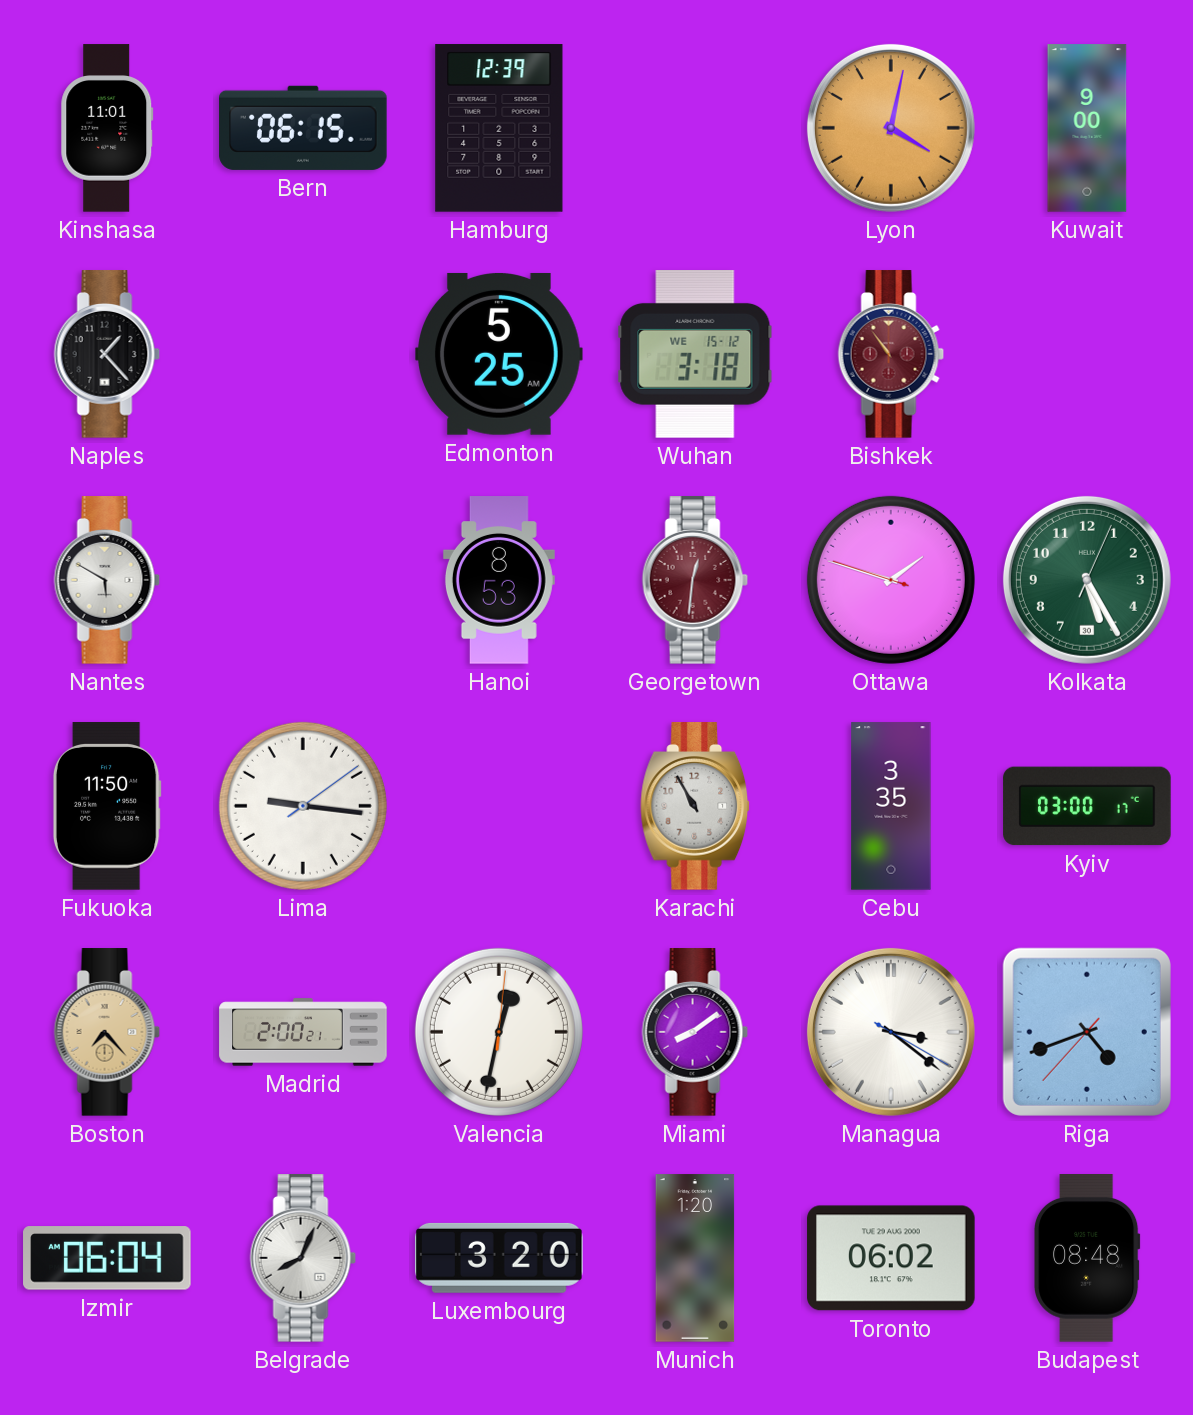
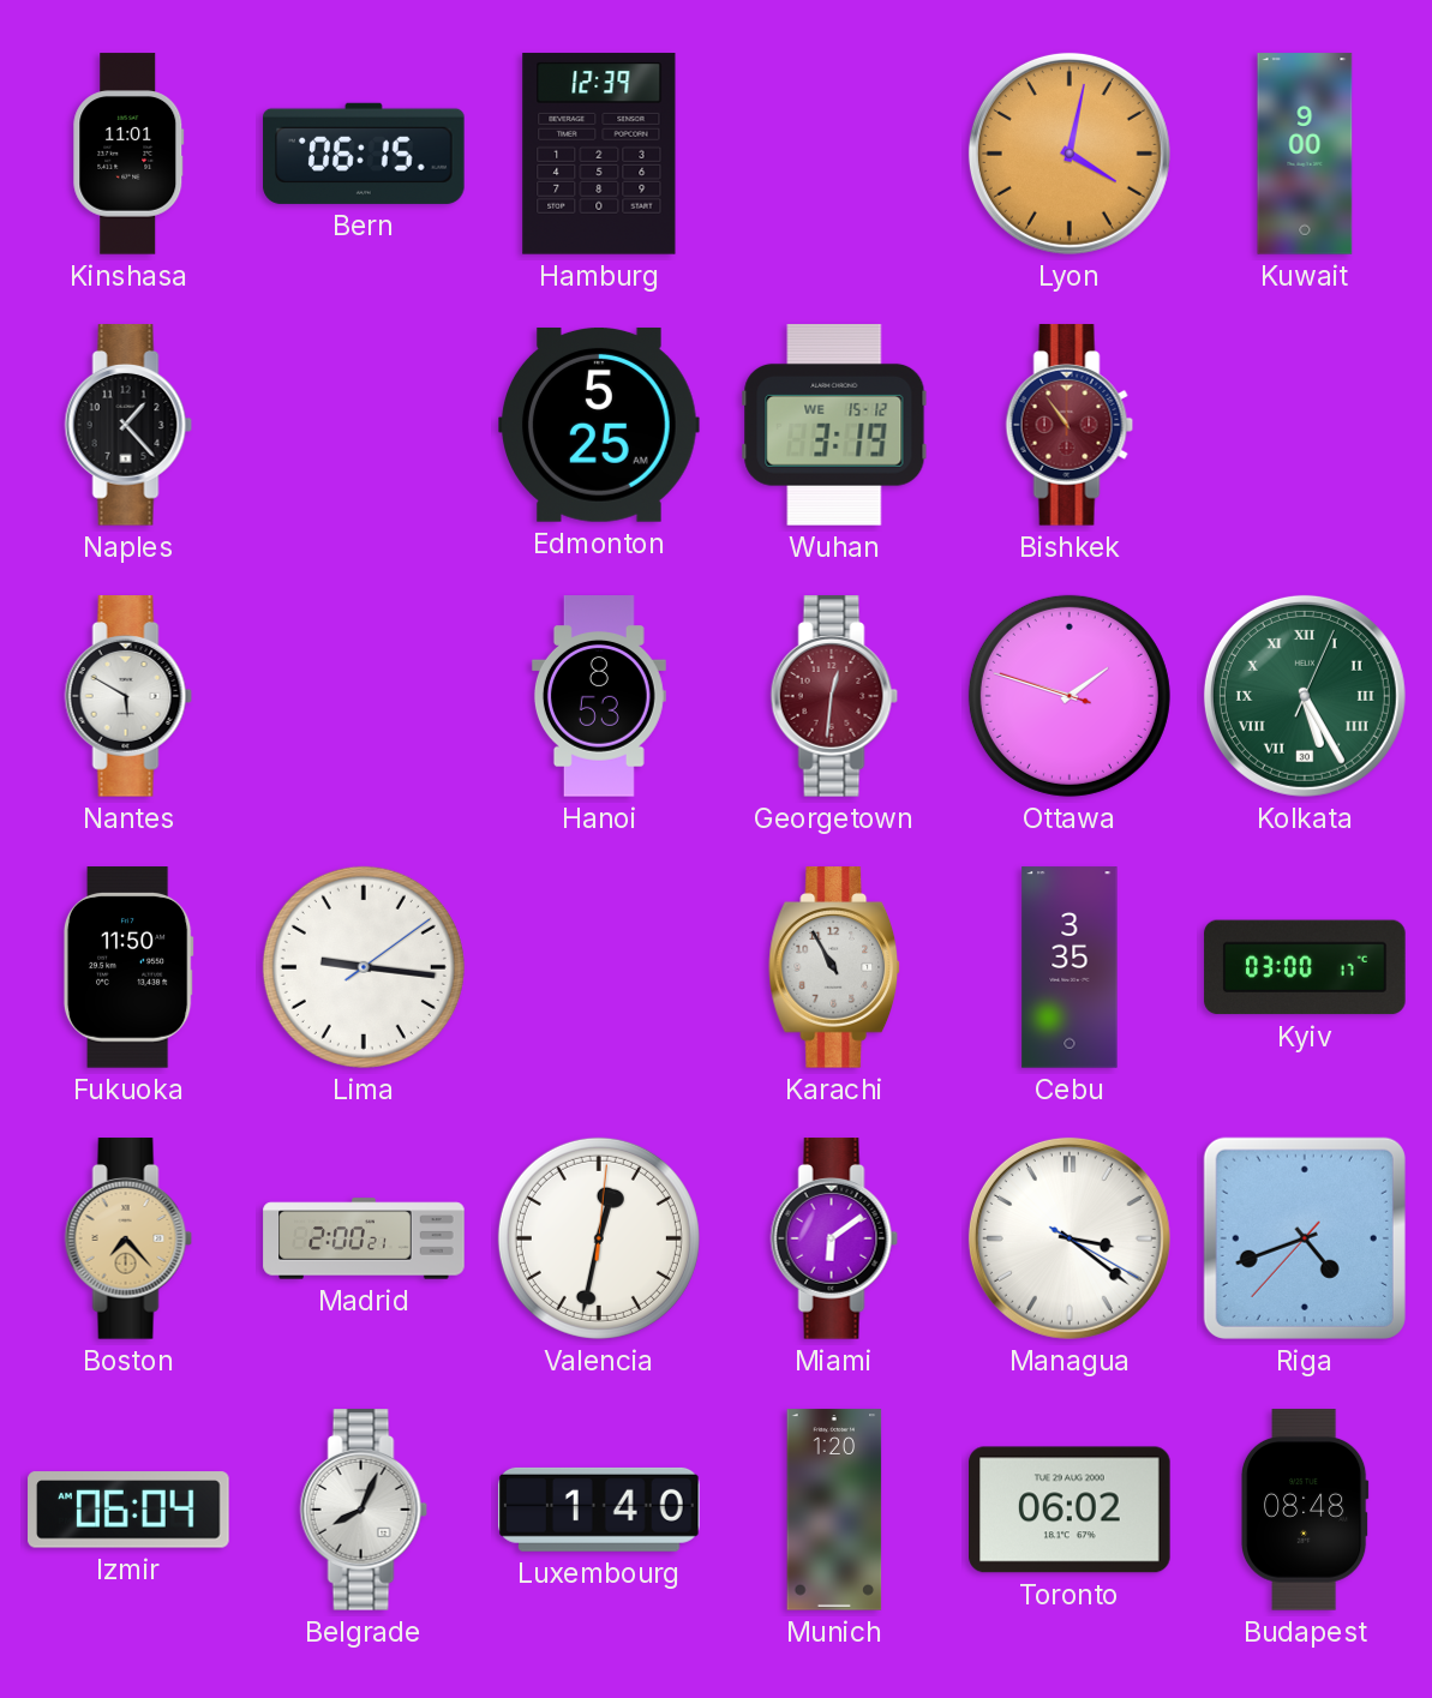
Wuhan: 3:18 -> 3:19
Kolkata numerals: Arabic -> Roman
Miami: 8:09 -> 6:09
Luxembourg: 3:20 -> 1:40
